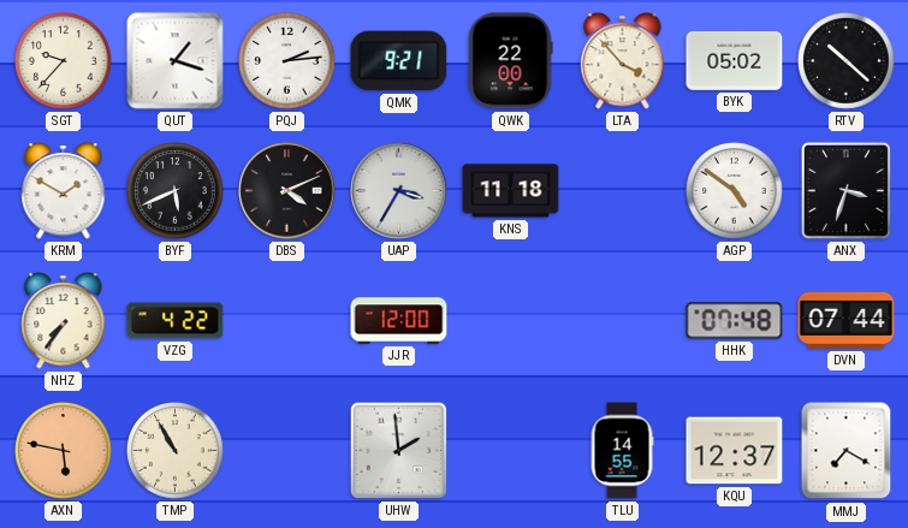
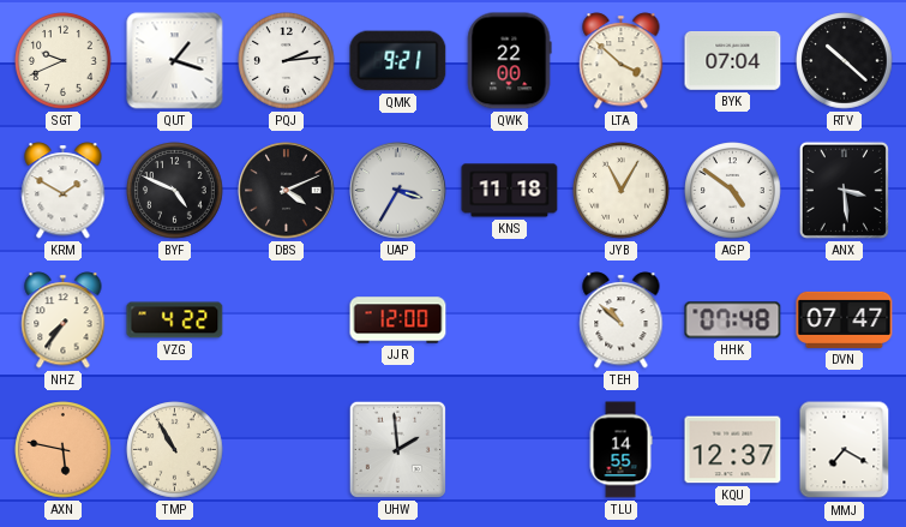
SGT: 9:37 -> 9:41
LTA: 3:53 -> 3:52
BYK: 05:02 -> 07:04
BYF: 5:41 -> 4:49
JYB: none -> 11:05
ANX: 3:33 -> 3:29
TEH: none -> 10:52
DVN: 07:44 -> 07:47
